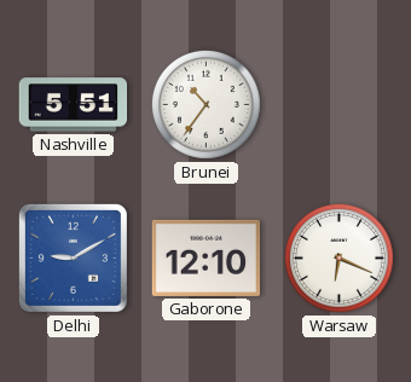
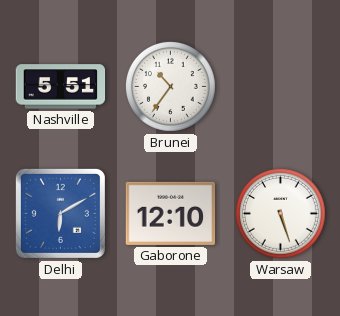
Delhi: 9:10 -> 6:10
Warsaw: 6:19 -> 5:27
